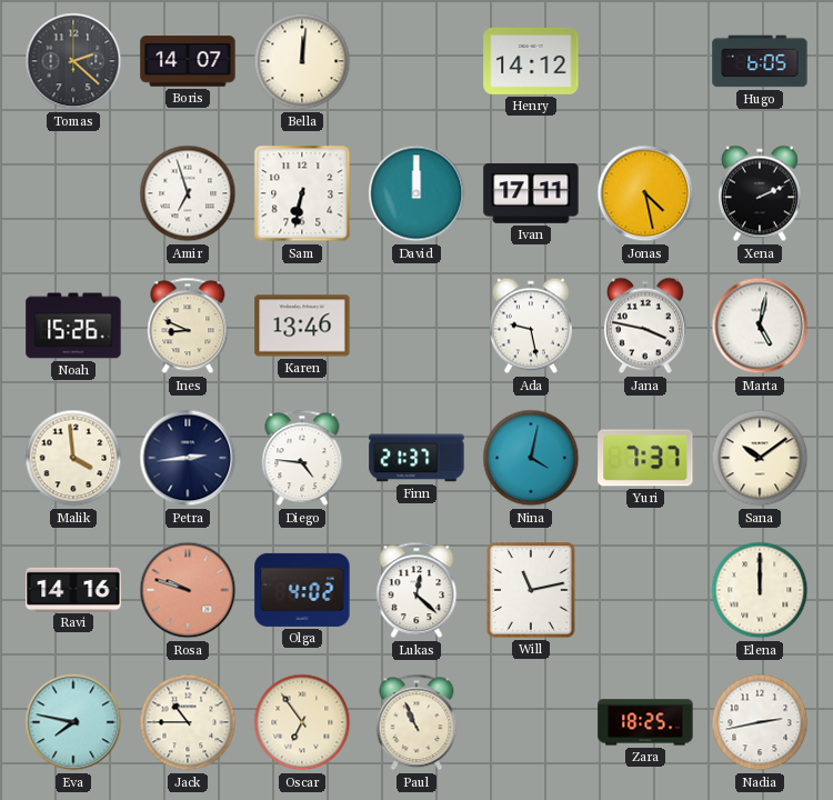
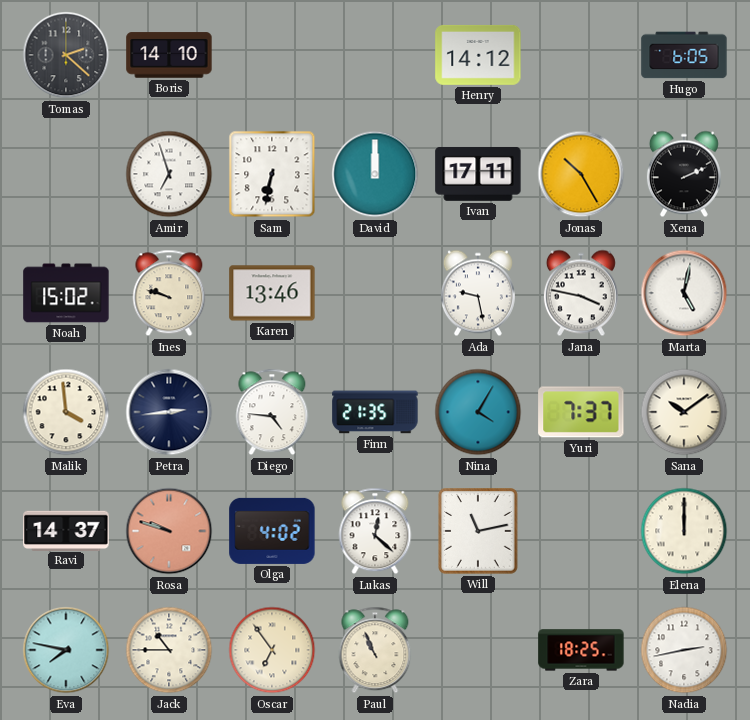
Boris: 14:07 -> 14:10
Bella: 12:01 -> none
Jonas: 4:28 -> 10:25
Noah: 15:26 -> 15:02
Ines: 8:49 -> 9:48
Finn: 21:37 -> 21:35
Nina: 4:02 -> 4:05
Ravi: 14:16 -> 14:37
